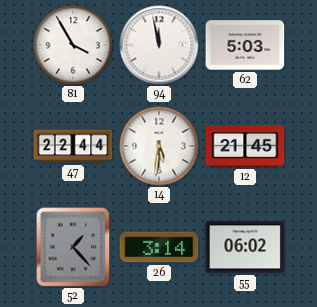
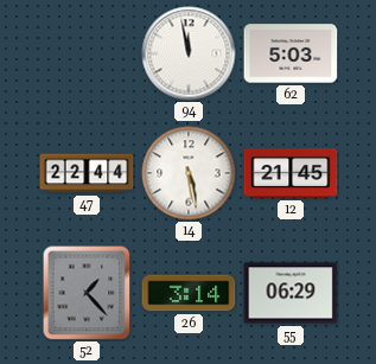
81: 3:55 -> none
14: 5:31 -> 5:28
55: 06:02 -> 06:29
